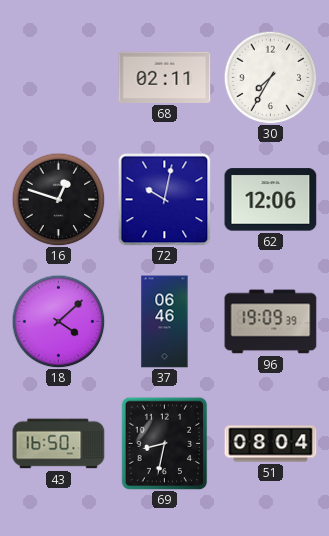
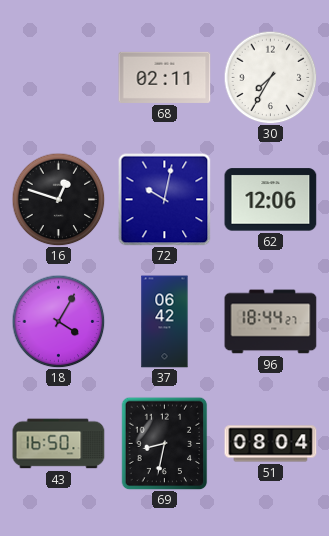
18: 4:08 -> 4:05
37: 06:46 -> 06:42
96: 19:09 -> 18:44
